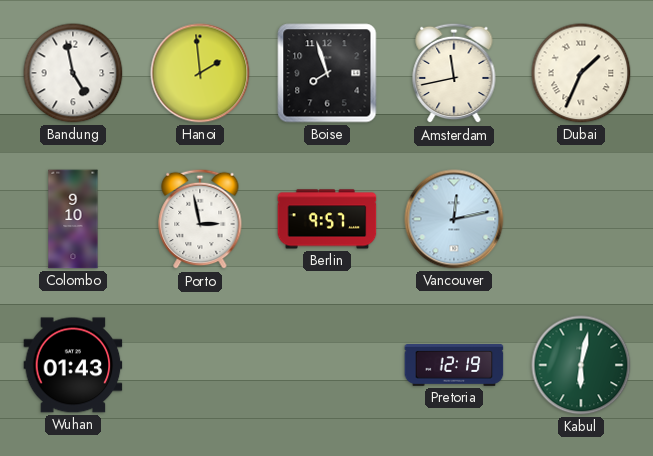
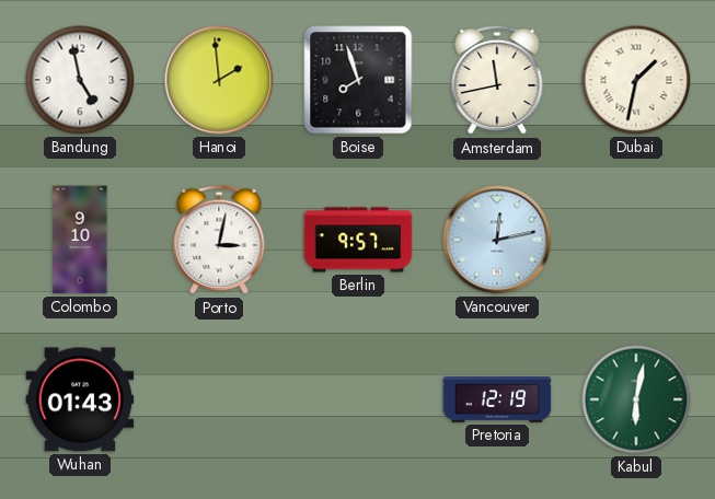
Dubai: 1:34 -> 1:32
Porto: 2:58 -> 3:02
